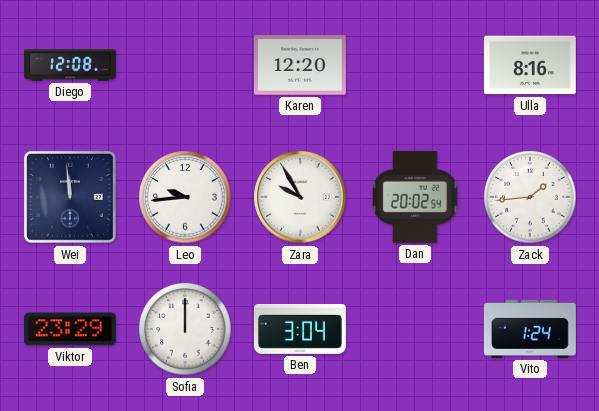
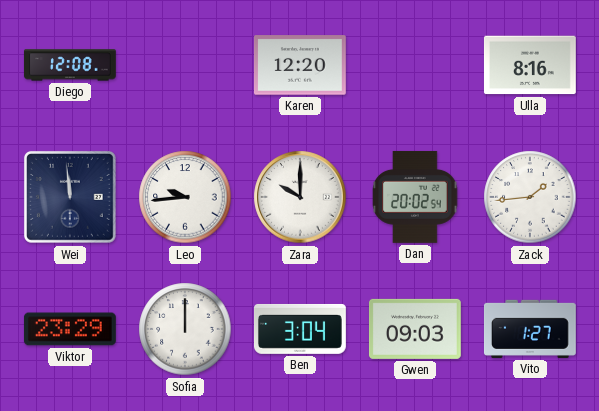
Zara: 9:55 -> 10:00
Gwen: none -> 09:03
Vito: 1:24 -> 1:27
